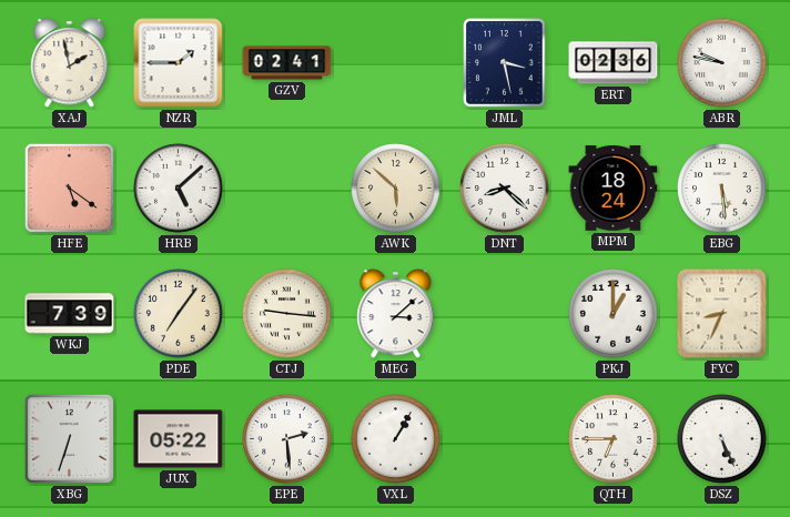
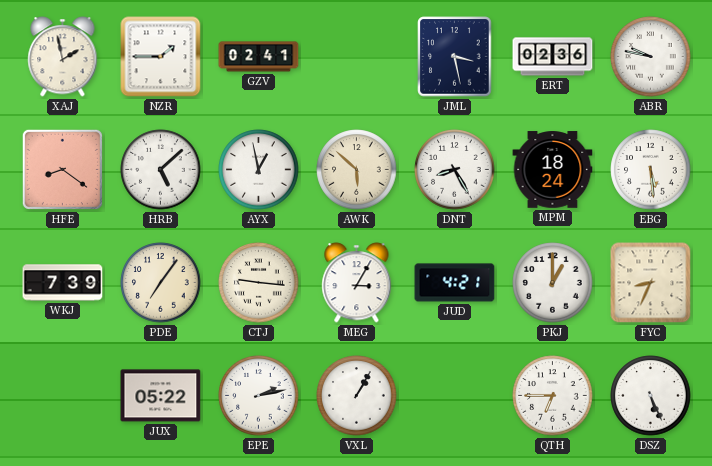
HFE: 5:21 -> 8:21
AYX: none -> 12:58
DNT: 8:22 -> 8:25
MEG: 3:08 -> 3:05
JUD: none -> 4:21
XBG: 6:33 -> none
EPE: 2:29 -> 2:13
